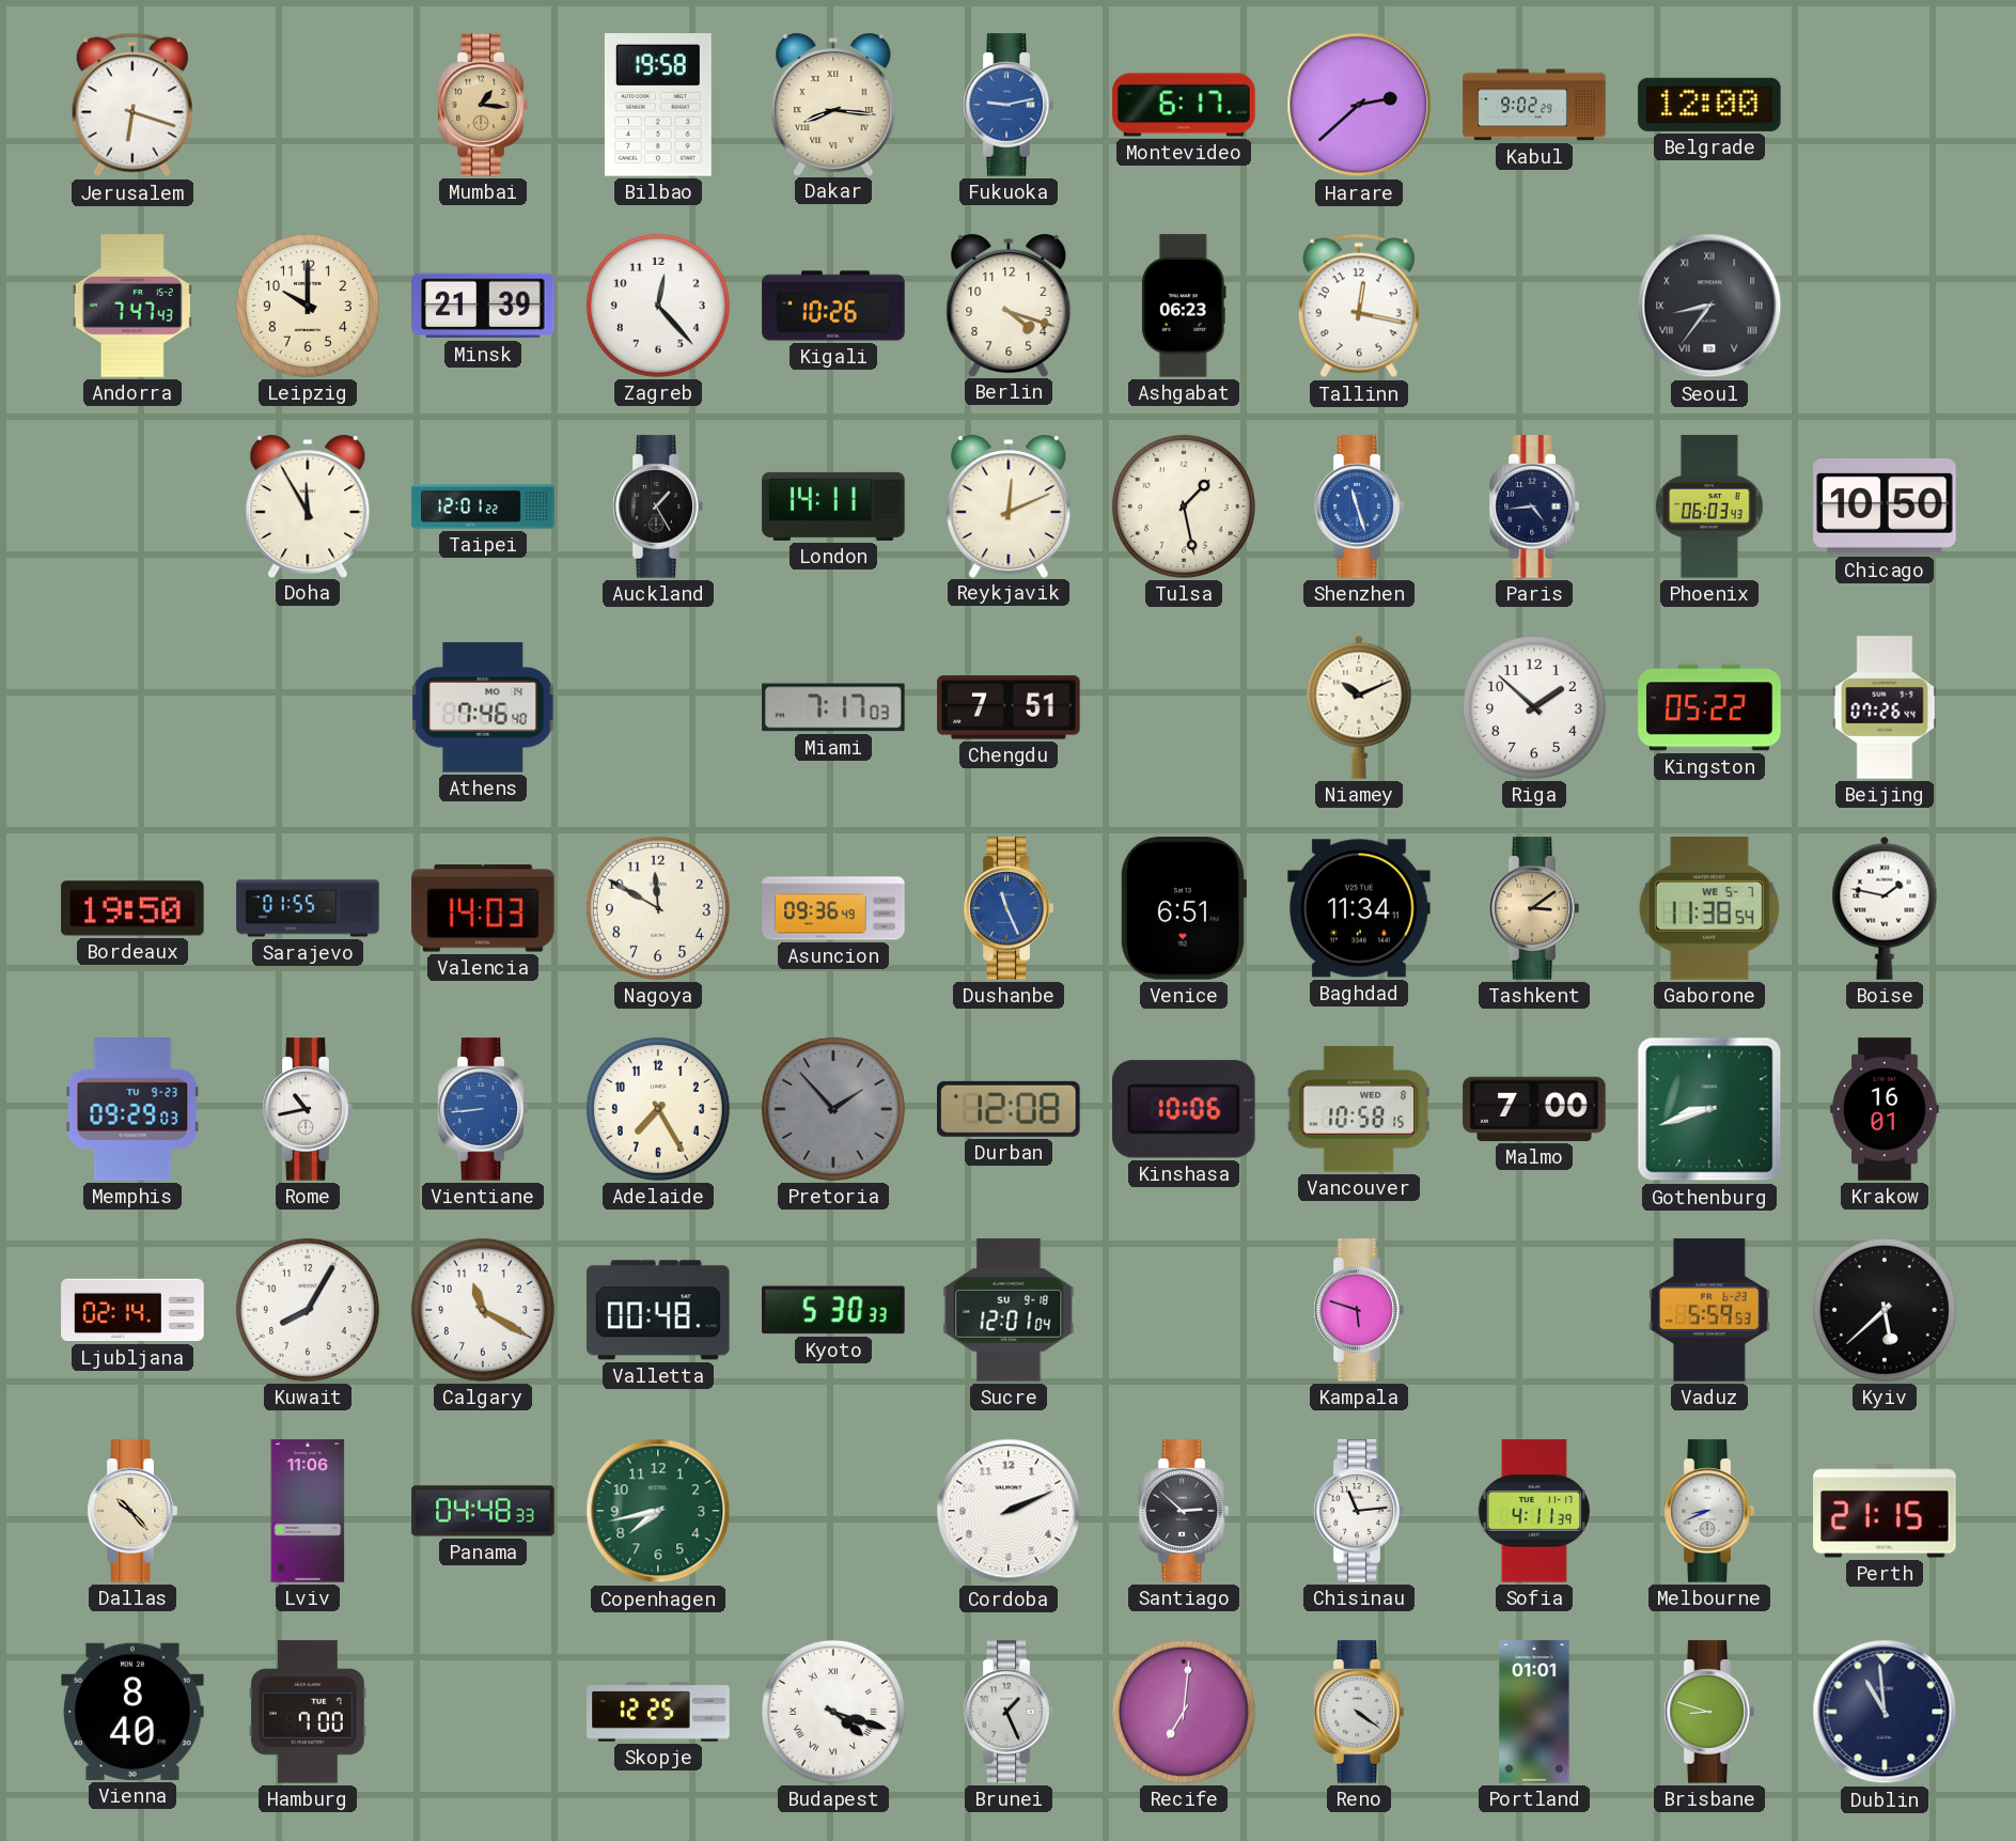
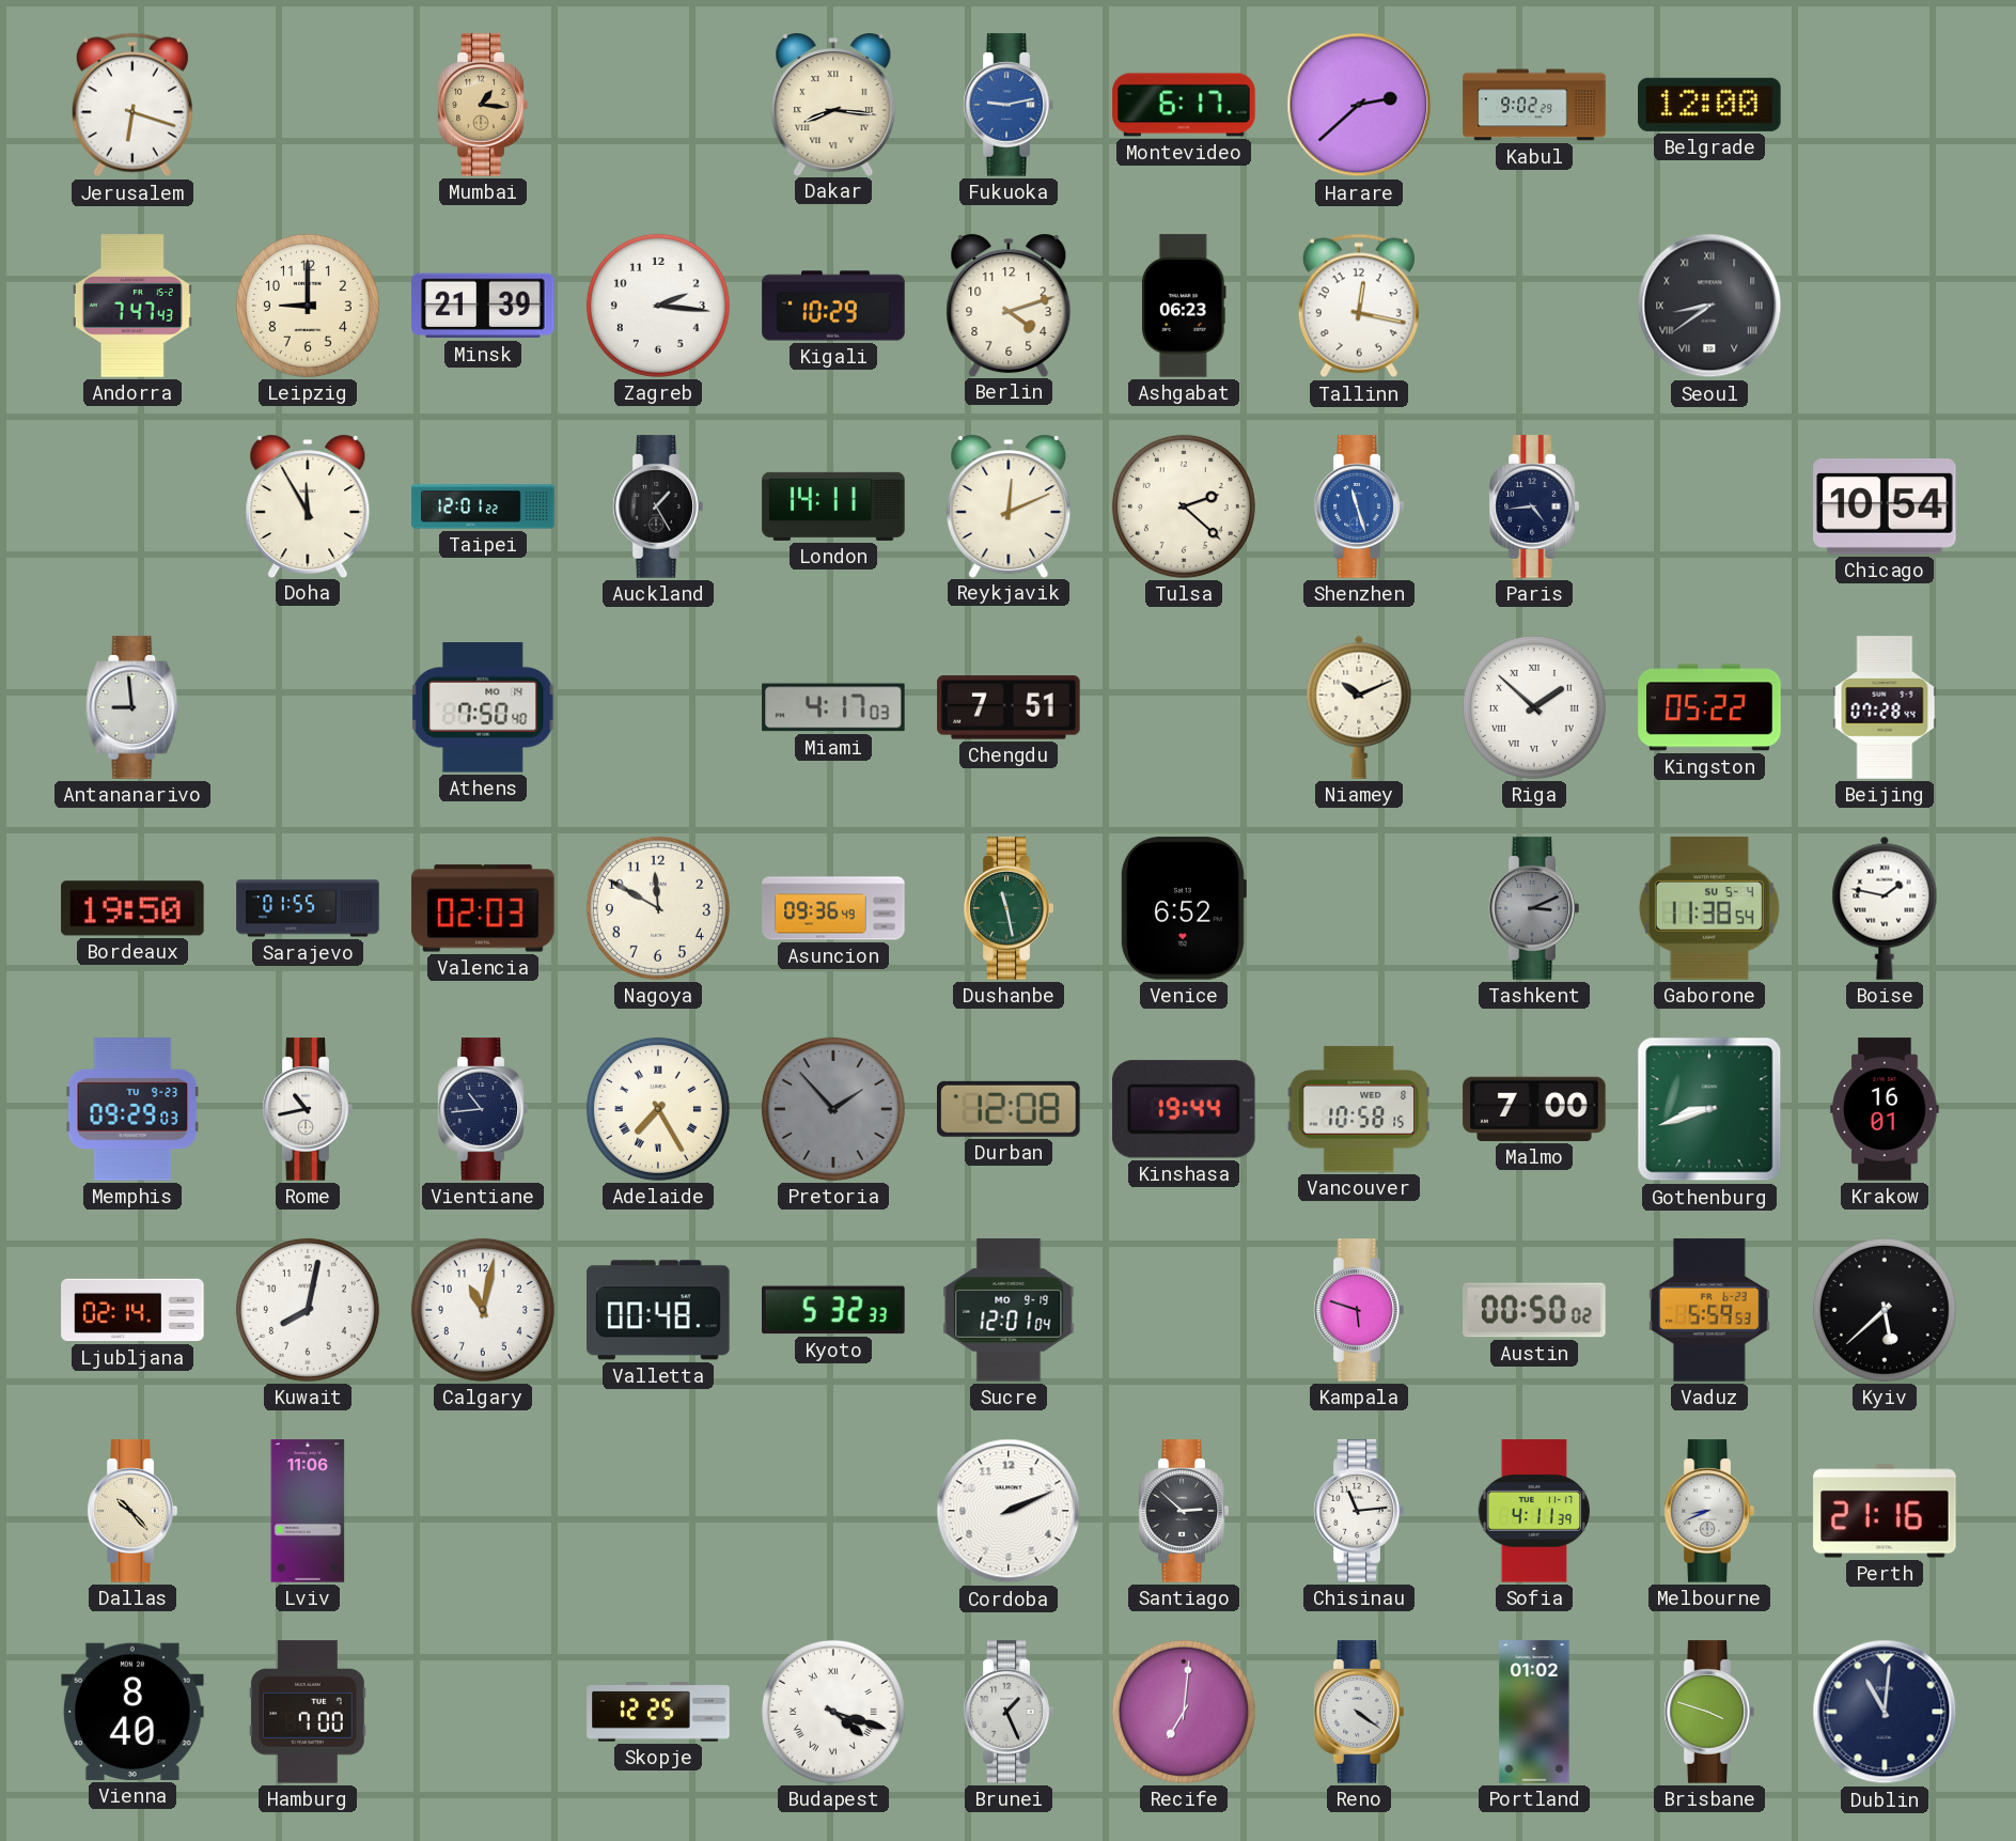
Bilbao: 19:58 -> none
Leipzig: 10:00 -> 9:00
Zagreb: 12:23 -> 2:16
Kigali: 10:26 -> 10:29
Berlin: 4:18 -> 4:12
Seoul: 8:36 -> 8:39
Tulsa: 1:28 -> 2:22
Phoenix: 06:03 -> none
Chicago: 10:50 -> 10:54
Antananarivo: none -> 8:59
Athens: 7:46 -> 7:50
Miami: 7:17 -> 4:17
Riga numerals: Arabic -> Roman
Beijing: 07:26 -> 07:28
Valencia: 14:03 -> 02:03
Dushanbe: 11:26 -> 11:28
Dushanbe dial: blue -> green
Venice: 6:51 -> 6:52
Baghdad: 11:34 -> none
Tashkent: 3:09 -> 3:11
Tashkent dial: champagne -> grey
Gaborone date: WE 5-7 -> SU 5-4
Vientiane: 8:44 -> 10:44
Vientiane dial: blue -> navy
Adelaide numerals: Arabic -> Roman
Kinshasa: 10:06 -> 19:44
Kuwait: 8:05 -> 8:02
Calgary: 11:20 -> 11:02
Kyoto: 5:30 -> 5:32
Sucre date: SU 9-18 -> MO 9-19
Austin: none -> 00:50
Panama: 04:48 -> none
Copenhagen: 7:43 -> none
Perth: 21:15 -> 21:16
Portland: 01:01 -> 01:02
Brisbane: 8:48 -> 3:48
Dublin: 10:59 -> 11:01
